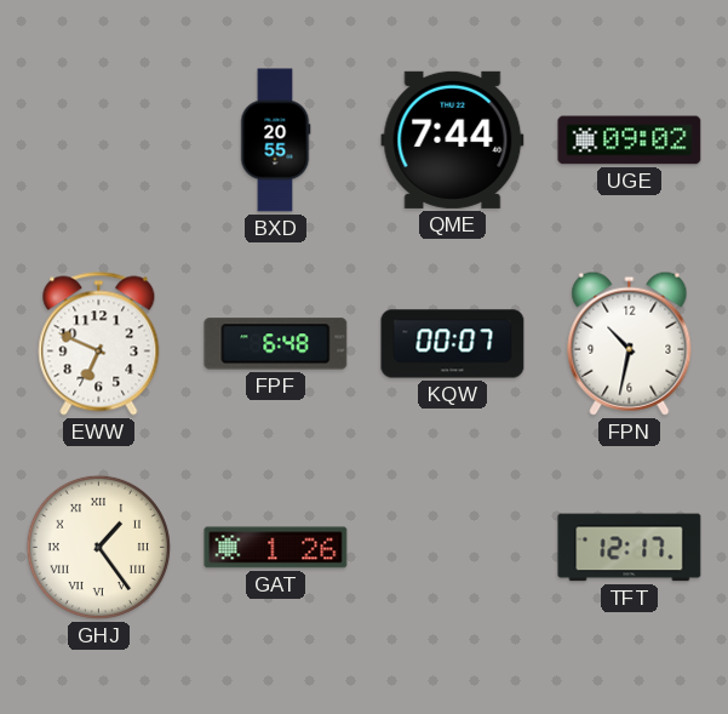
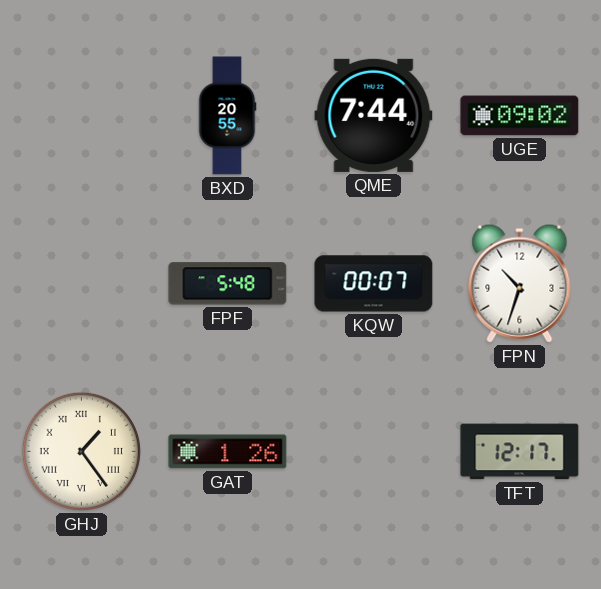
EWW: 6:49 -> none
FPF: 6:48 -> 5:48
FPN: 10:32 -> 10:33
